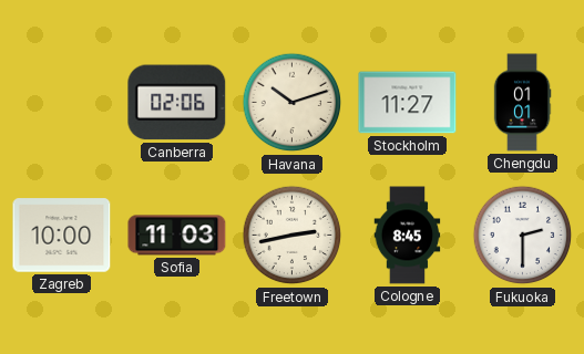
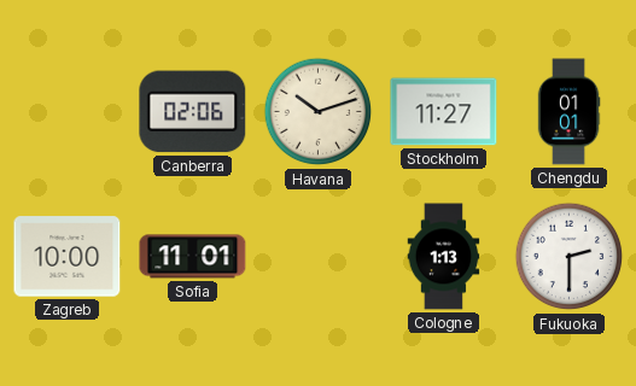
Sofia: 11:03 -> 11:01
Freetown: 2:43 -> none
Cologne: 8:45 -> 1:13
